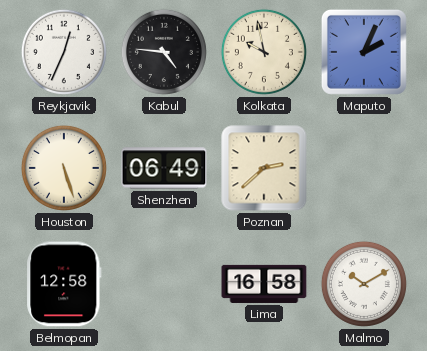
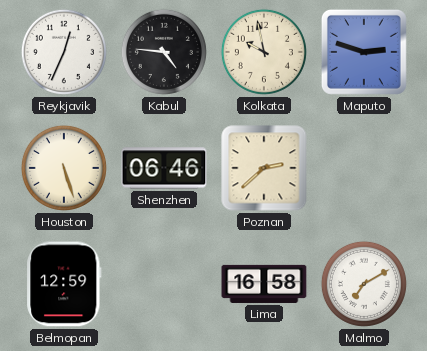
Maputo: 2:04 -> 2:48
Shenzhen: 06:49 -> 06:46
Belmopan: 12:58 -> 12:59
Malmo: 10:10 -> 7:10
